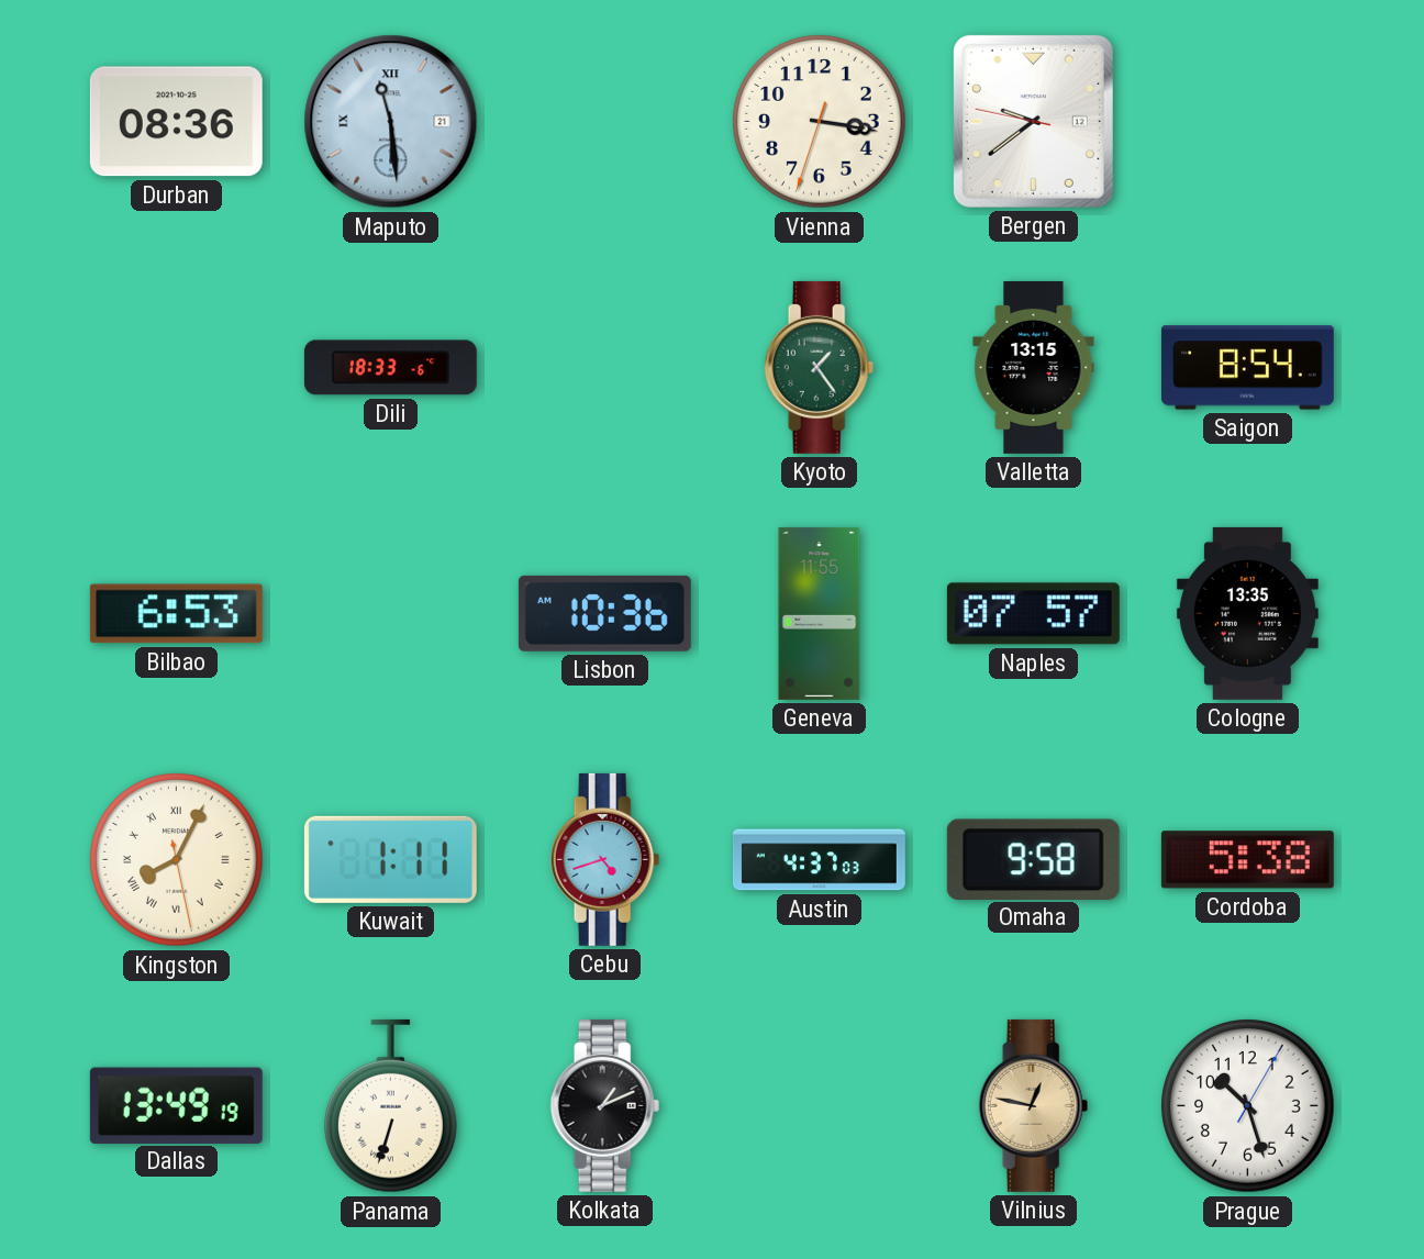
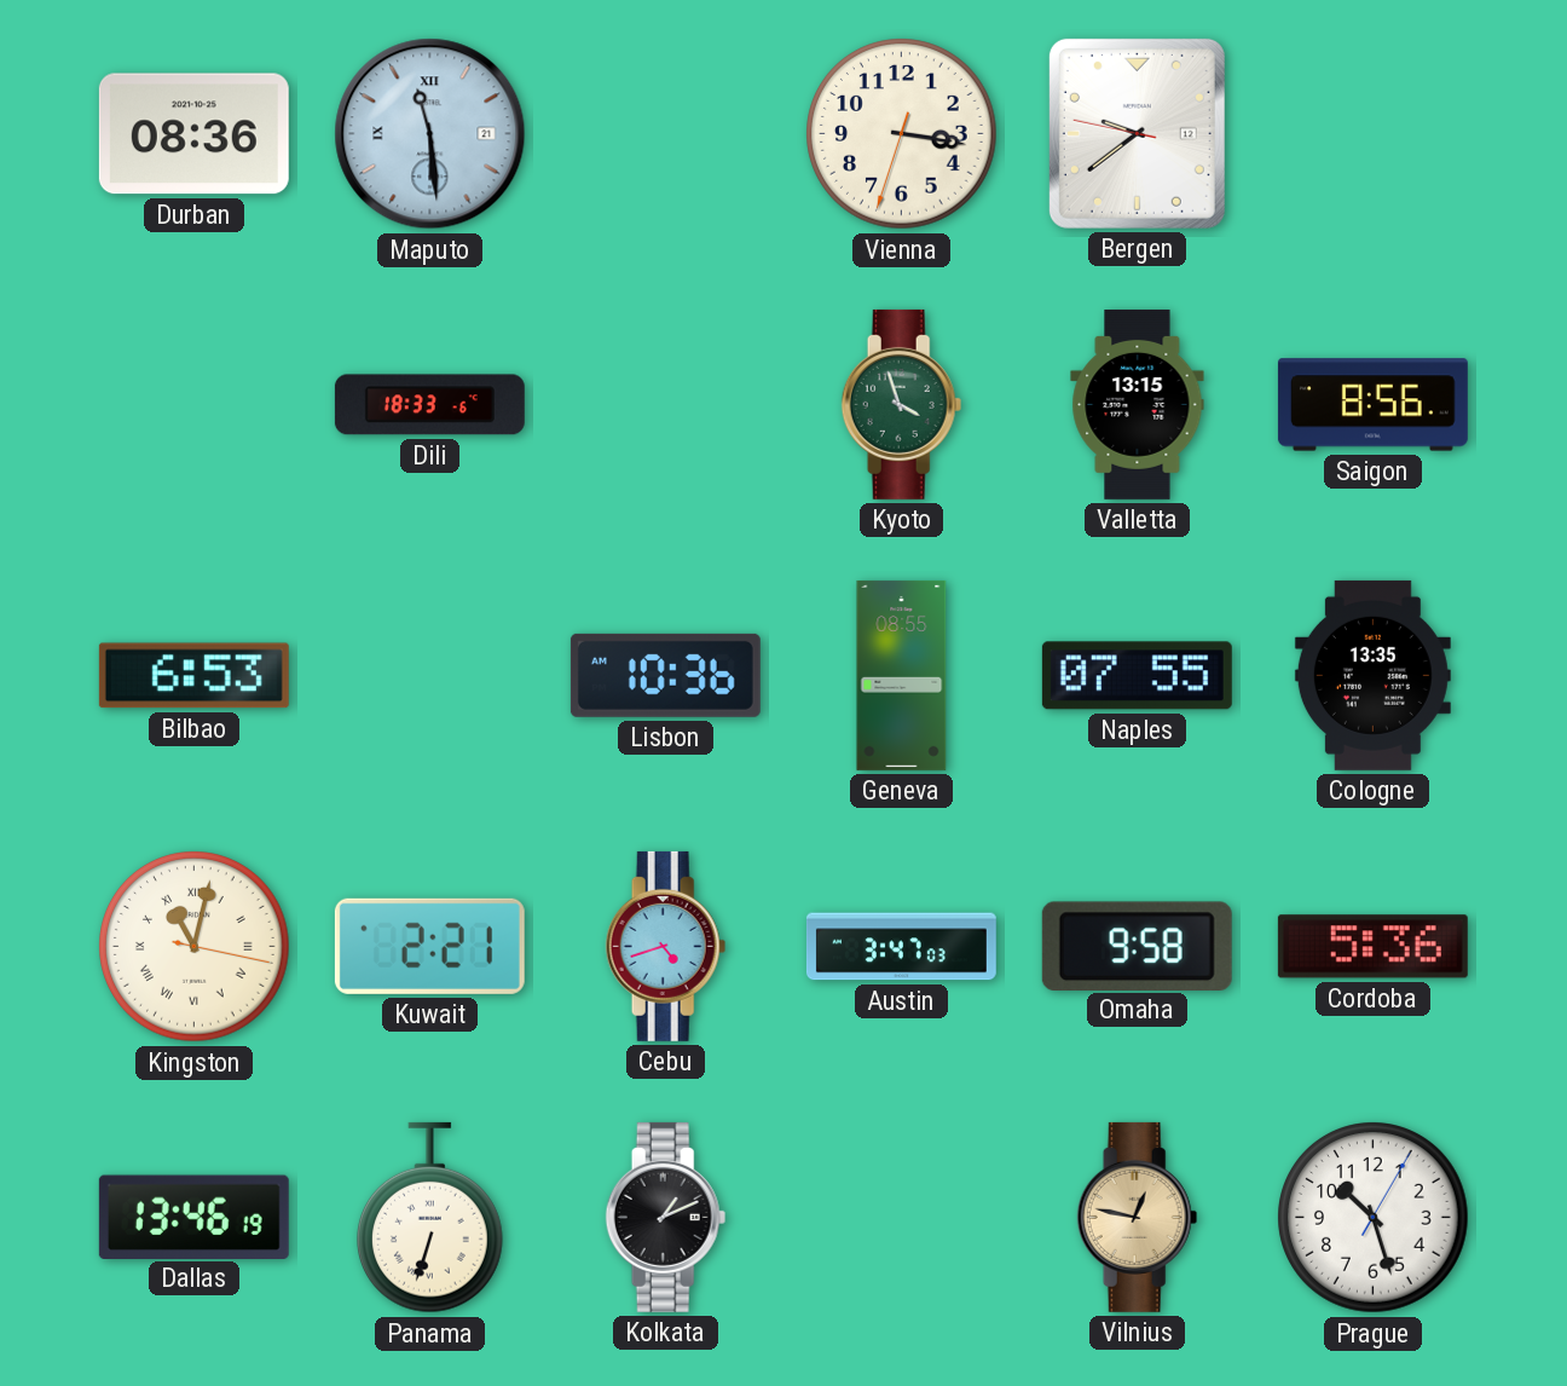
Kyoto: 1:24 -> 3:57
Saigon: 8:54 -> 8:56
Geneva: 11:55 -> 08:55
Naples: 07:57 -> 07:55
Kingston: 8:04 -> 11:02
Kuwait: 1:11 -> 2:21
Austin: 4:37 -> 3:47
Cordoba: 5:38 -> 5:36
Dallas: 13:49 -> 13:46
